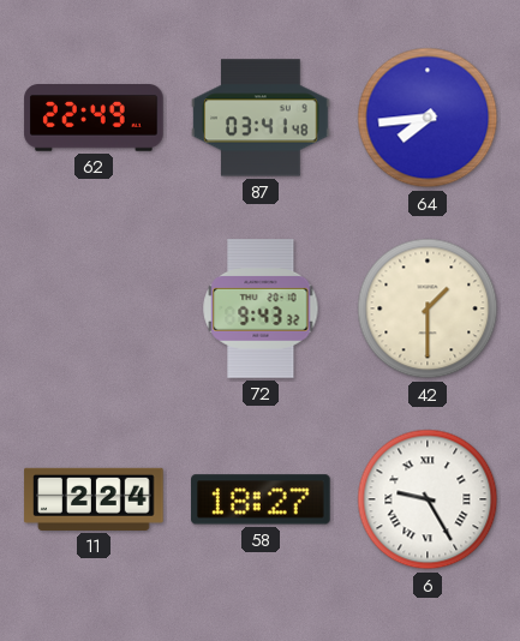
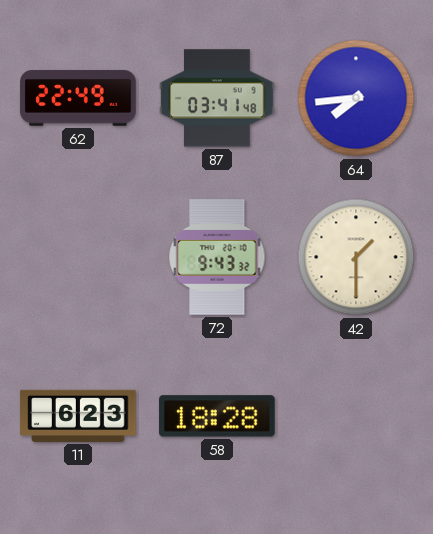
11: 2:24 -> 6:23
58: 18:27 -> 18:28
6: 9:25 -> none
